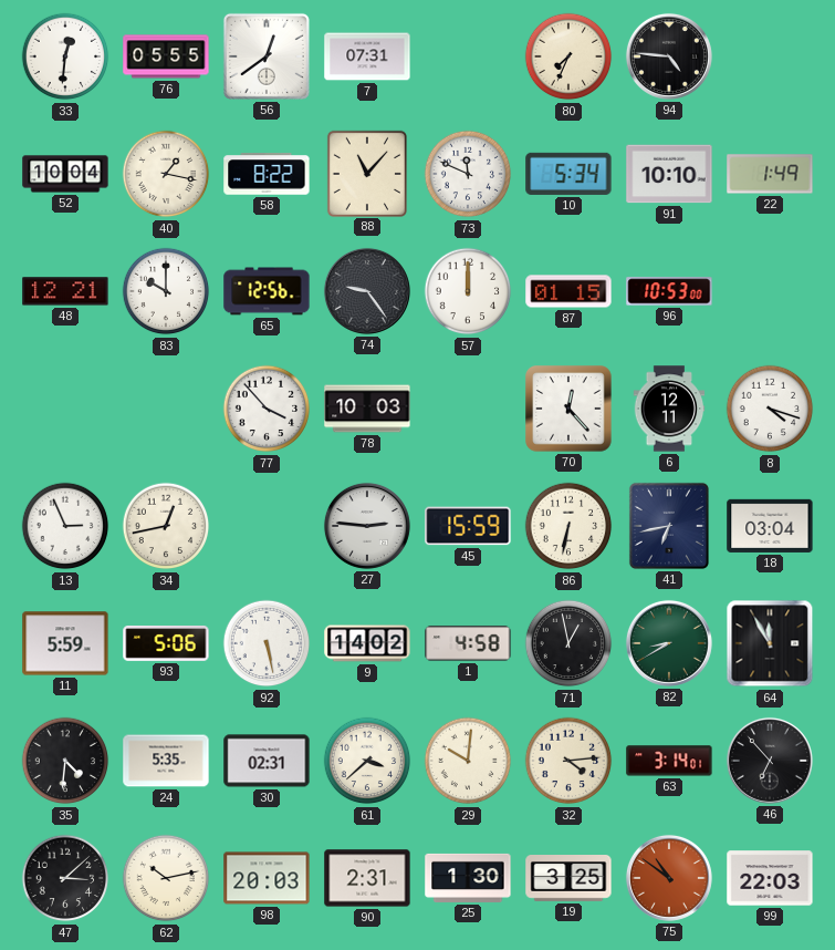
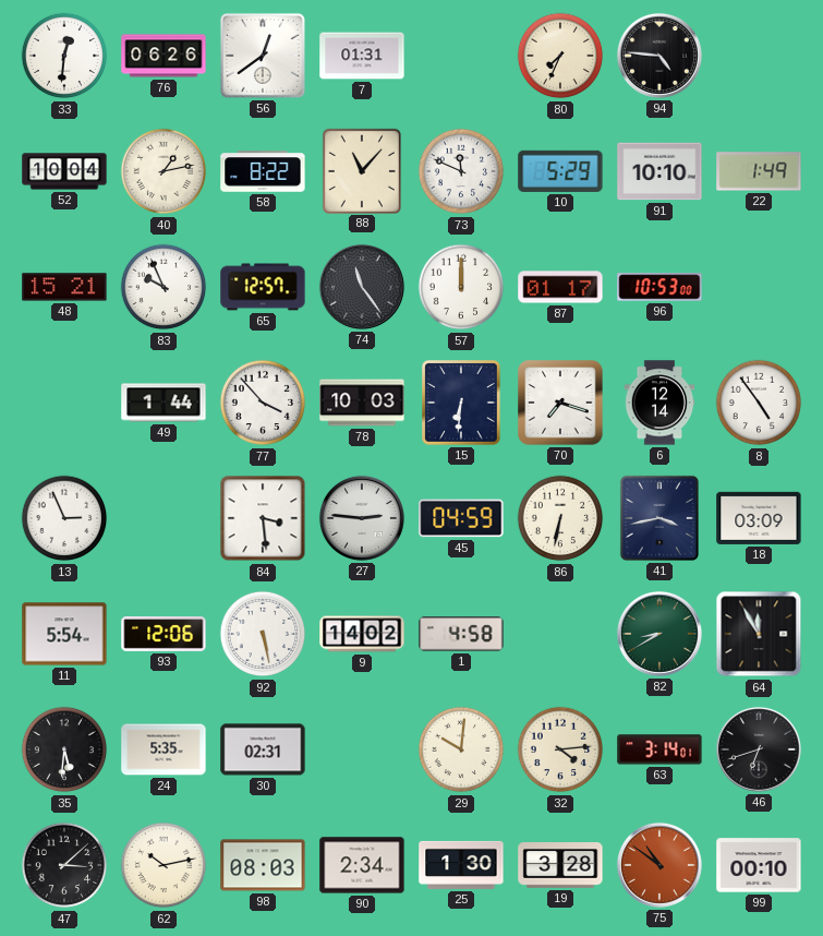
76: 05:55 -> 06:26
7: 07:31 -> 01:31
40: 1:17 -> 1:13
10: 5:34 -> 5:29
48: 12:21 -> 15:21
83: 10:00 -> 9:56
65: 12:56 -> 12:57
74: 9:24 -> 11:24
87: 01:15 -> 01:17
49: none -> 1:44
15: none -> 6:31
70: 12:23 -> 7:18
6: 12:11 -> 12:14
8: 4:18 -> 4:54
34: 12:43 -> none
84: none -> 3:29
45: 15:59 -> 04:59
41: 6:43 -> 3:43
18: 03:04 -> 03:09
11: 5:59 -> 5:54
93: 5:06 -> 12:06
71: 12:58 -> none
35: 4:31 -> 5:31
61: 3:38 -> none
46: 6:53 -> 6:42
98: 20:03 -> 08:03
90: 2:31 -> 2:34
19: 3:25 -> 3:28
99: 22:03 -> 00:10
